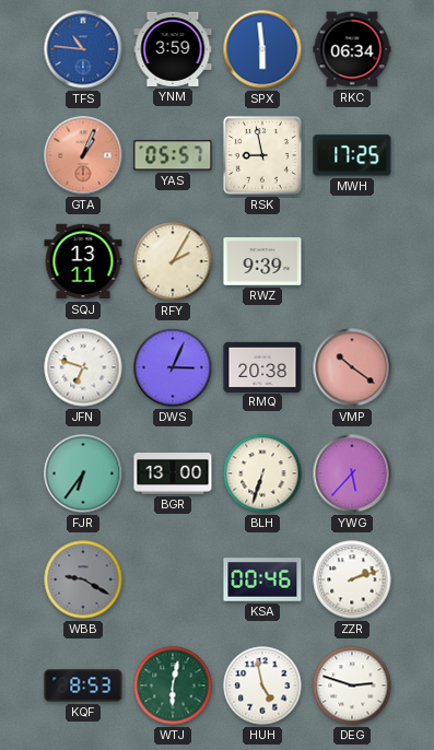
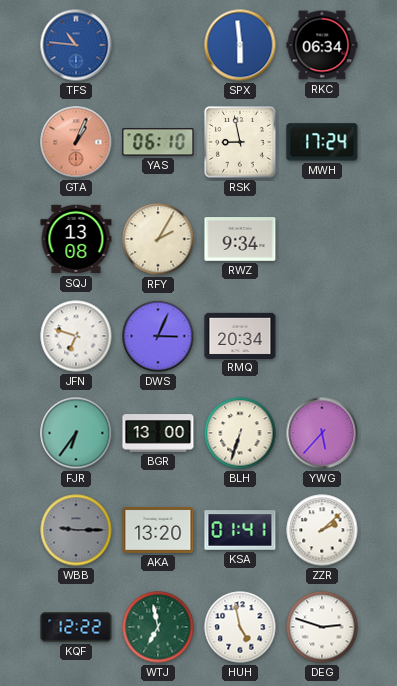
YNM: 3:59 -> none
YAS: 05:57 -> 06:10
MWH: 17:25 -> 17:24
SQJ: 13:11 -> 13:08
RWZ: 9:39 -> 9:34
RMQ: 20:38 -> 20:34
VMP: 10:21 -> none
WBB: 9:20 -> 9:15
AKA: none -> 13:20
KSA: 00:46 -> 01:41
ZZR: 2:12 -> 2:08
KQF: 8:53 -> 12:22
WTJ: 6:02 -> 6:58
